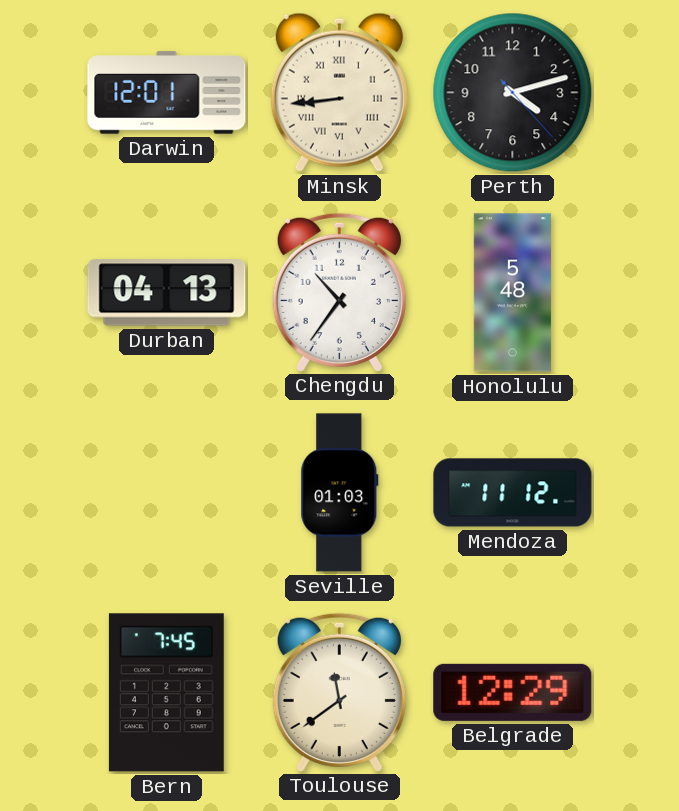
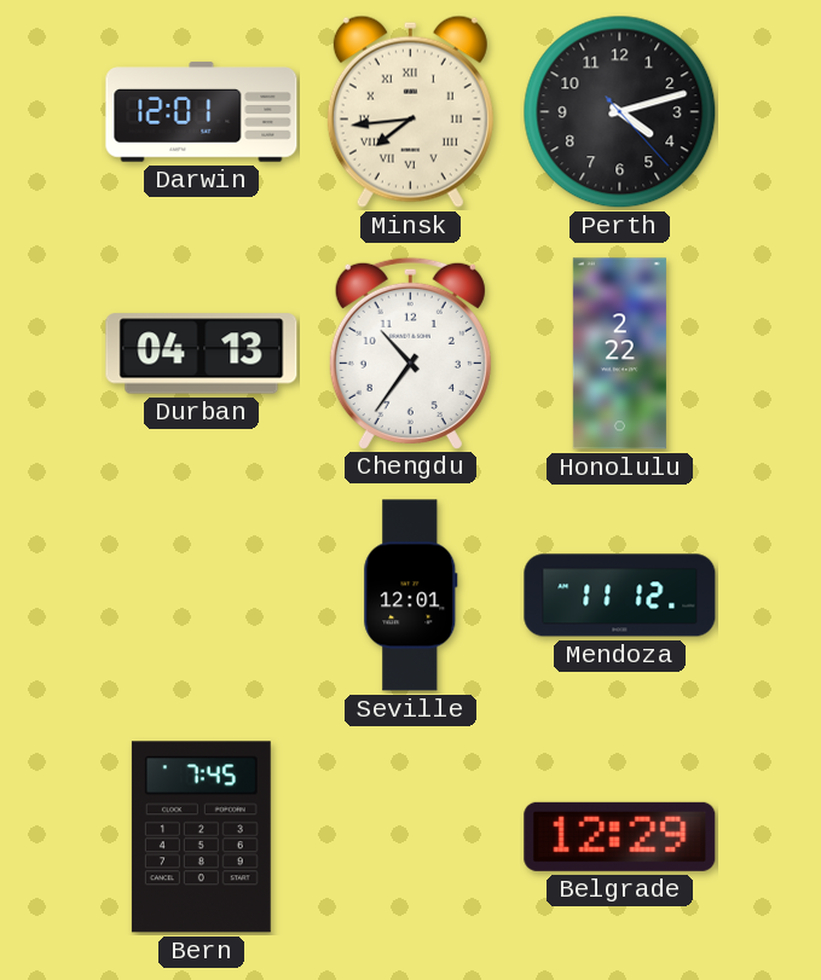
Minsk: 8:44 -> 7:44
Honolulu: 5:48 -> 2:22
Seville: 01:03 -> 12:01
Toulouse: 11:39 -> none
